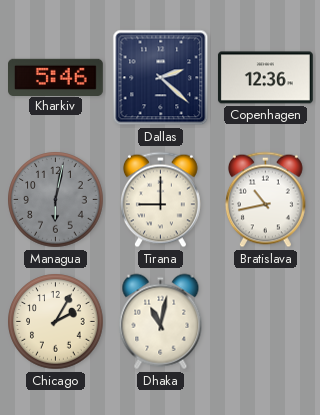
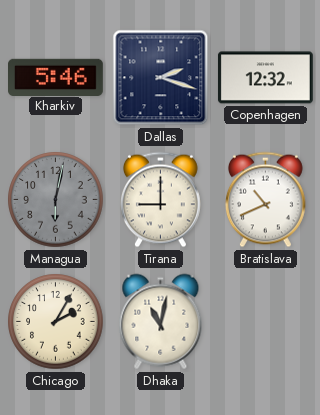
Dallas: 2:22 -> 2:18
Copenhagen: 12:36 -> 12:32
Bratislava: 10:43 -> 10:41
